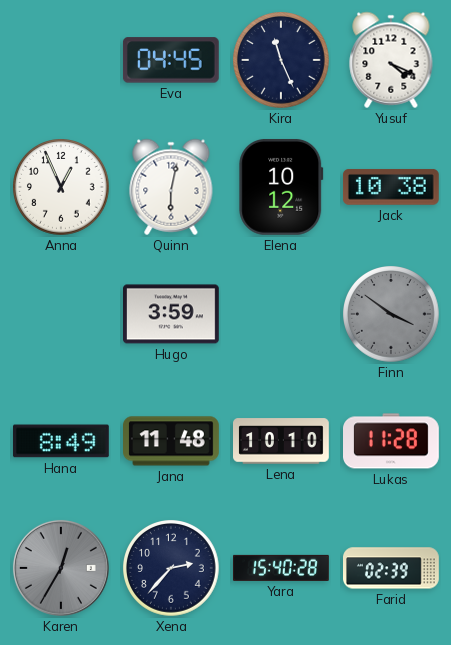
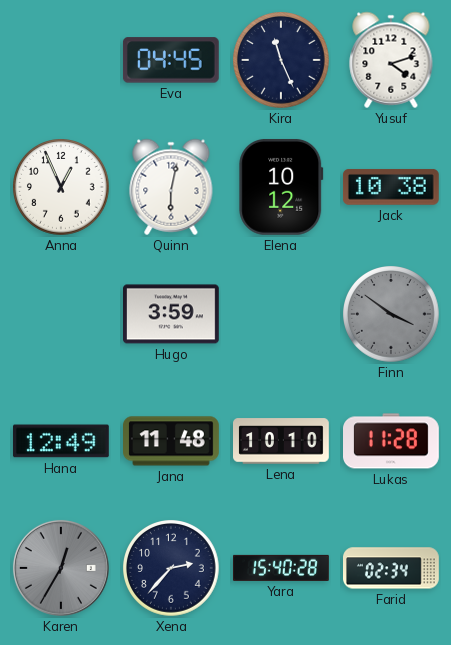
Yusuf: 4:19 -> 4:12
Hana: 8:49 -> 12:49
Farid: 02:39 -> 02:34
